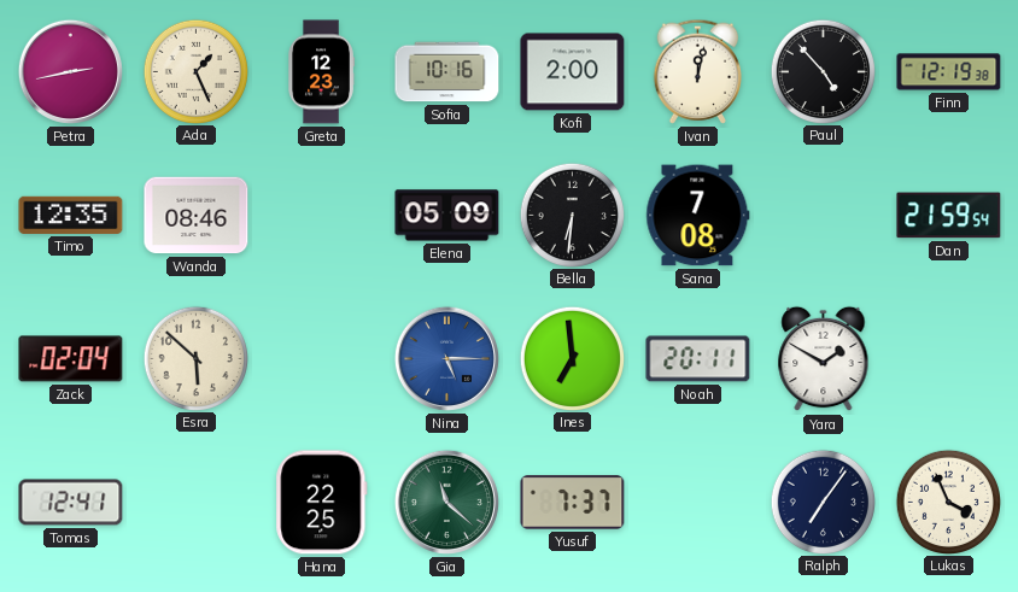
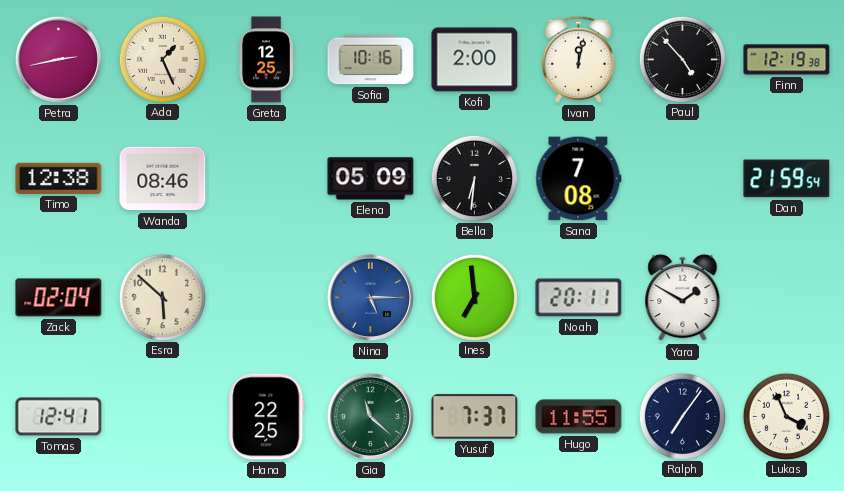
Greta: 12:23 -> 12:25
Timo: 12:35 -> 12:38
Hugo: none -> 11:55
